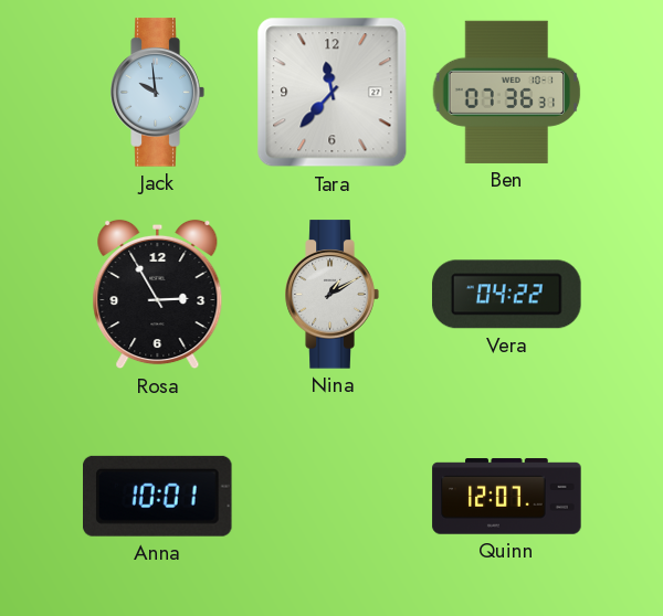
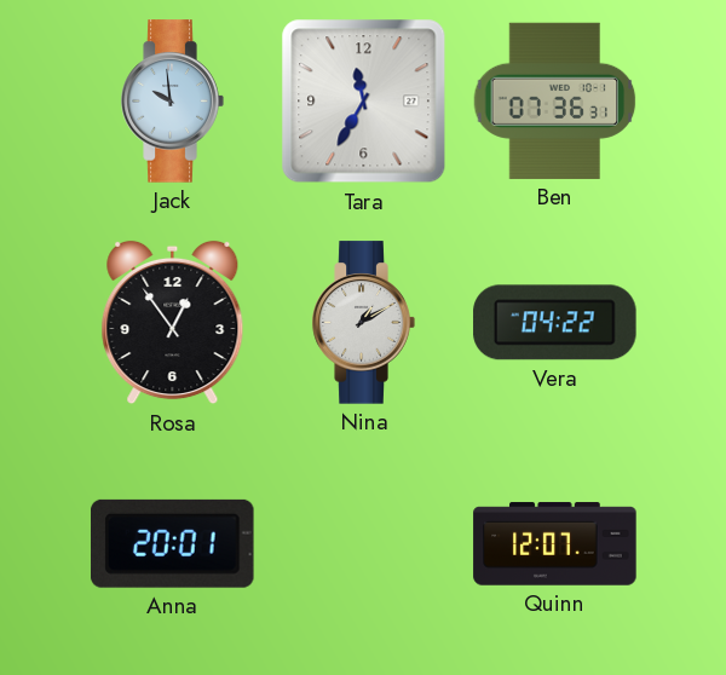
Tara: 11:37 -> 11:35
Rosa: 2:55 -> 12:54
Anna: 10:01 -> 20:01
